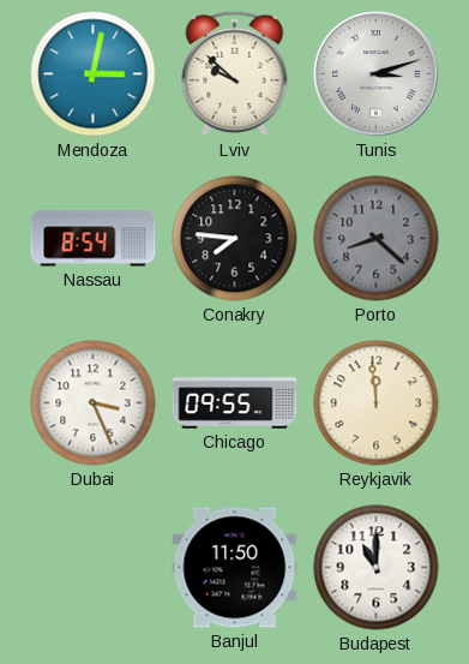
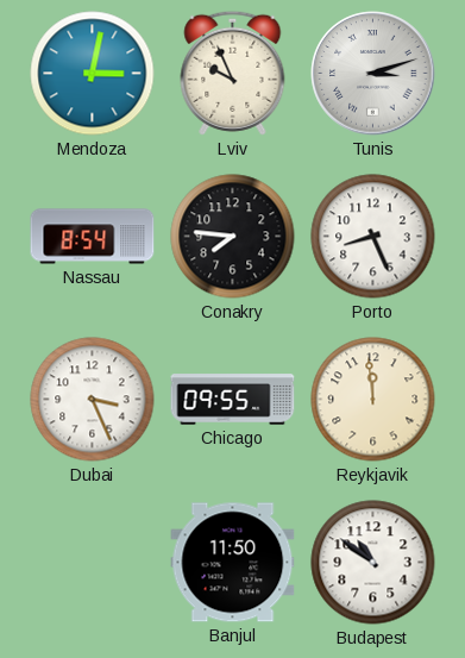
Lviv: 9:52 -> 9:56
Porto: 8:22 -> 8:26
Porto dial: grey -> white
Budapest: 11:00 -> 10:51
